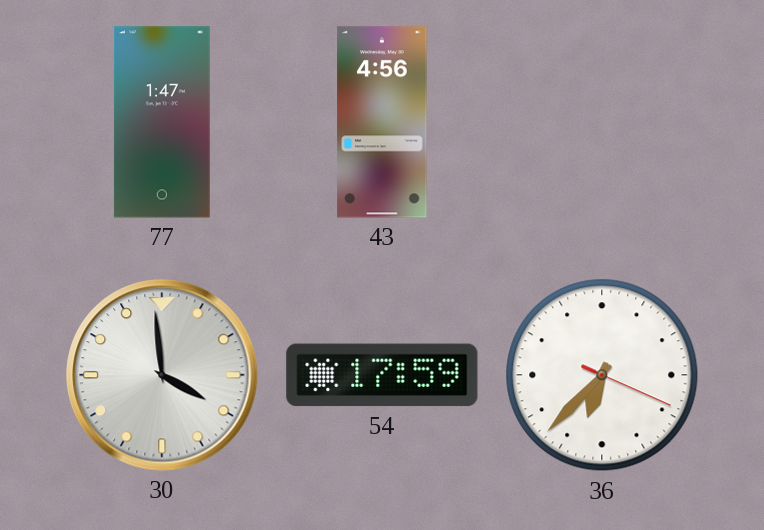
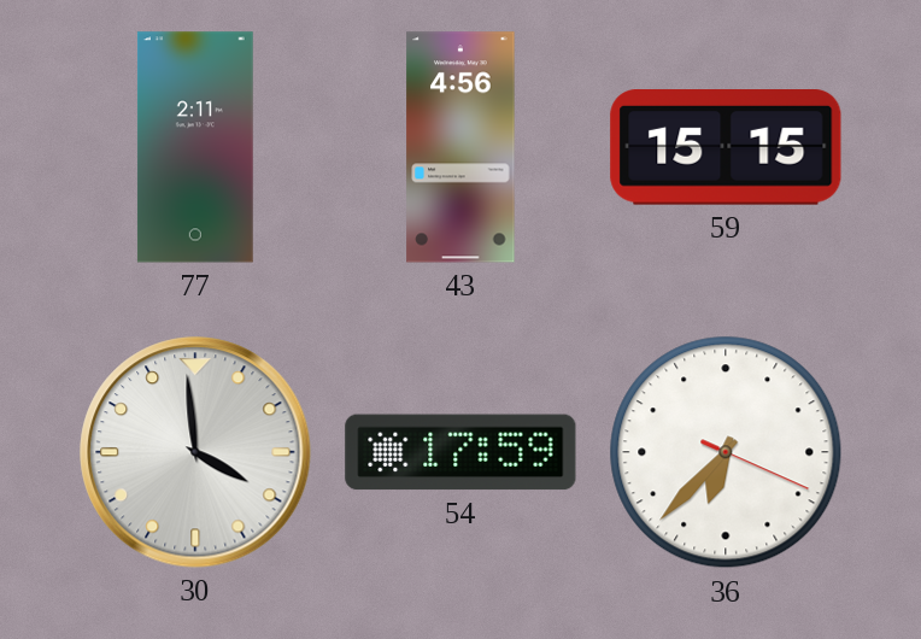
77: 1:47 -> 2:11
59: none -> 15:15
